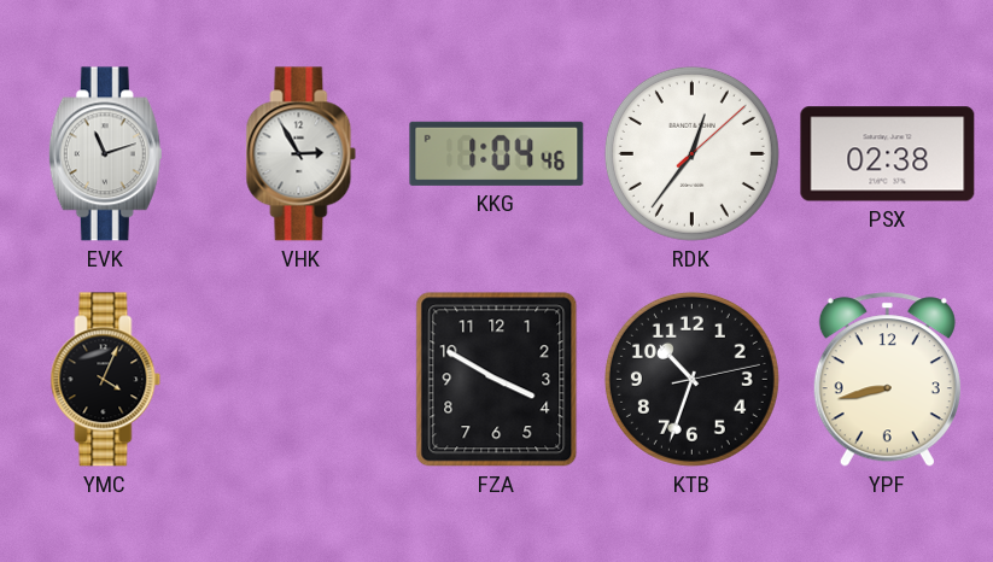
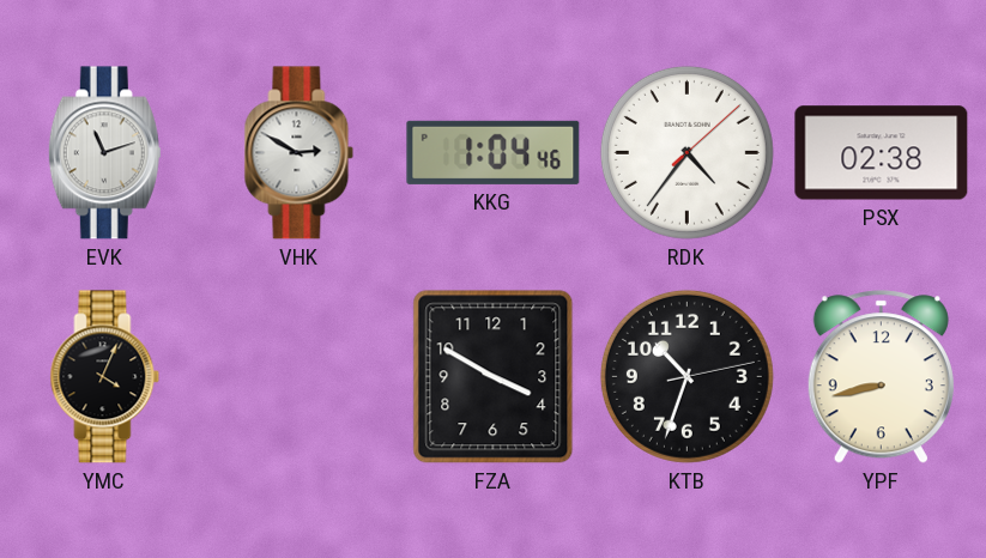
VHK: 2:55 -> 2:50
RDK: 12:36 -> 4:36
